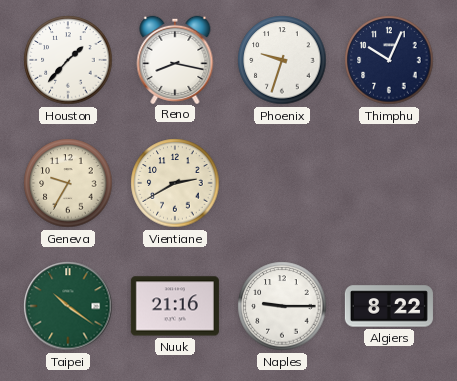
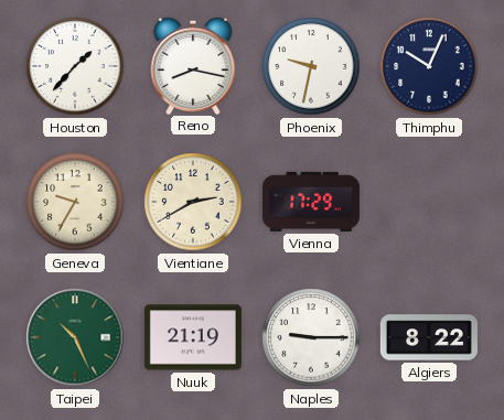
Phoenix: 9:33 -> 9:32
Vienna: none -> 17:29
Taipei: 10:21 -> 10:26
Nuuk: 21:16 -> 21:19
